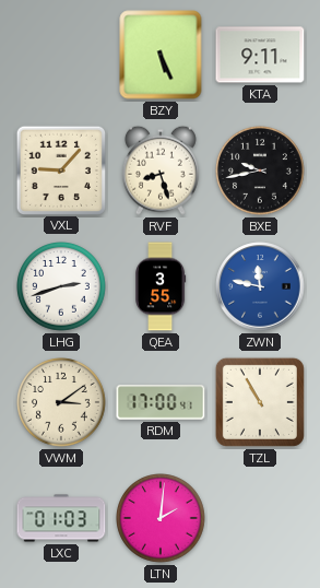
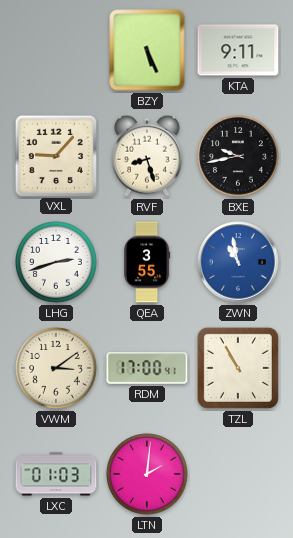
ZWN: 11:47 -> 10:58
